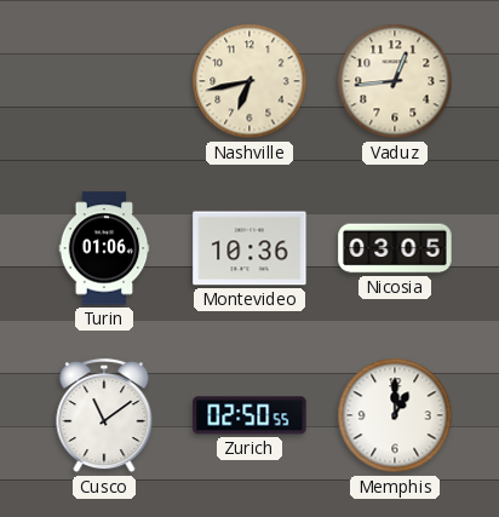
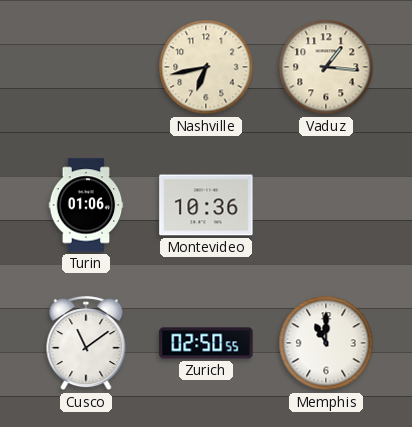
Vaduz: 12:44 -> 1:16
Nicosia: 03:05 -> none
Memphis: 1:00 -> 11:00
